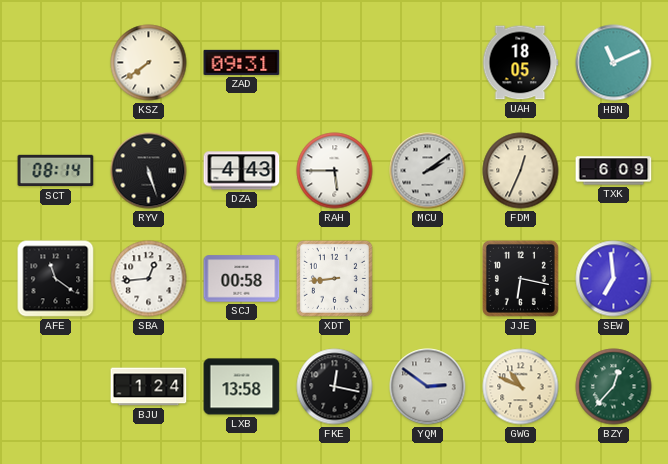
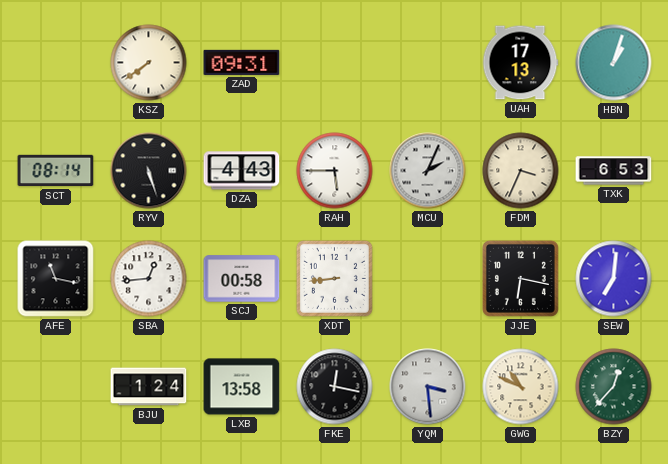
UAH: 18:05 -> 17:13
HBN: 11:11 -> 1:03
MCU: 2:09 -> 2:04
FDM: 12:34 -> 3:34
TXK: 6:09 -> 6:53
AFE: 11:21 -> 11:17
SEW: 6:59 -> 7:01
YQM: 2:51 -> 3:29
